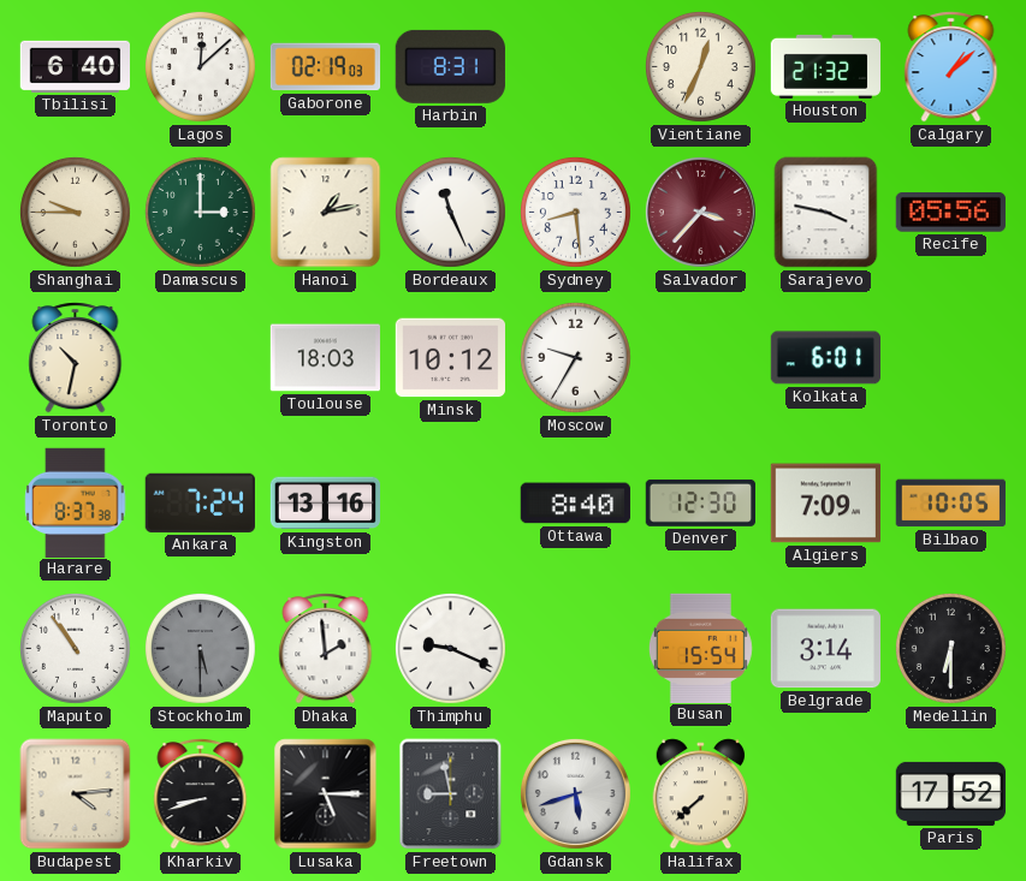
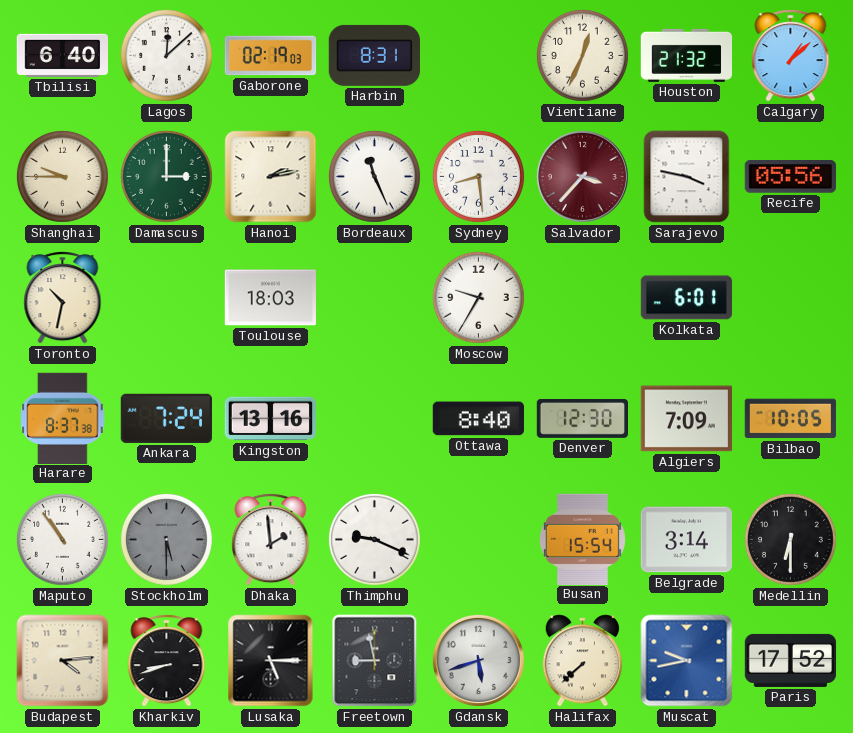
Hanoi: 1:13 -> 2:13
Minsk: 10:12 -> none
Muscat: none -> 9:43
